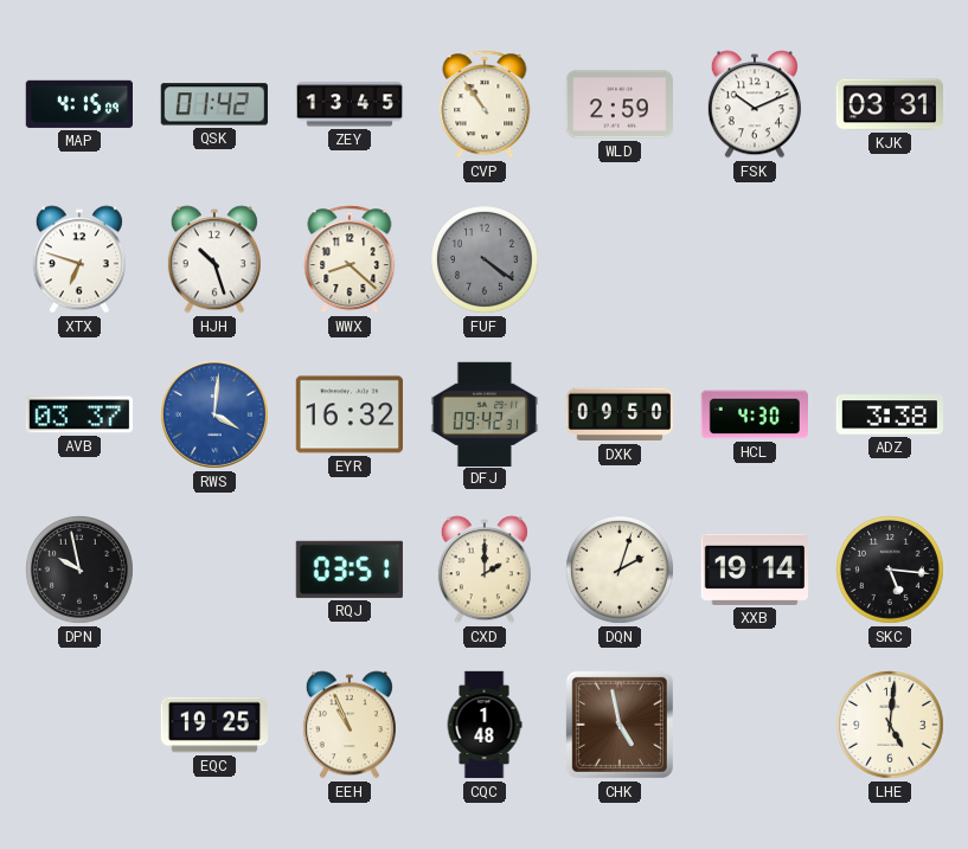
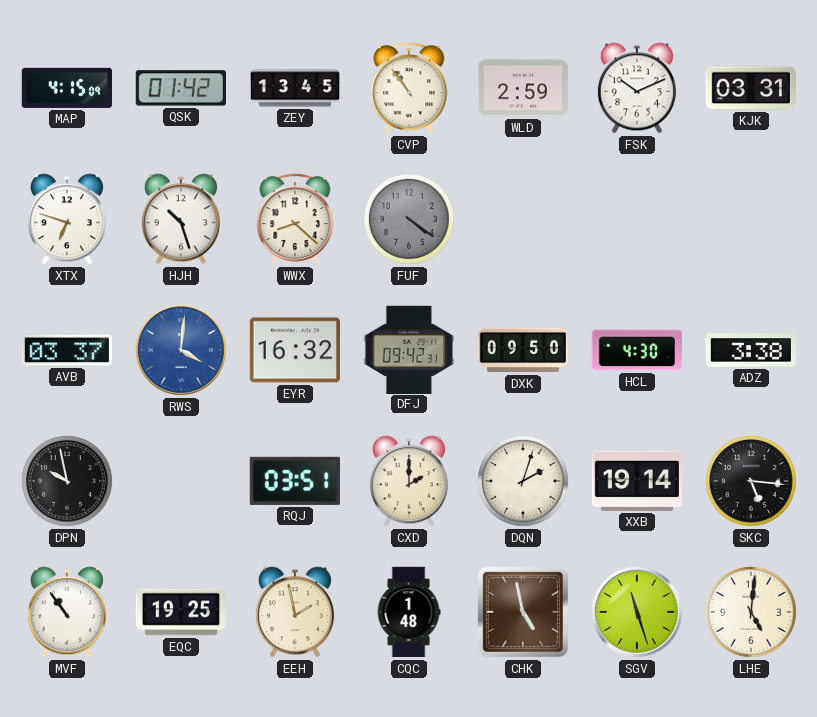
MVF: none -> 10:54
EEH: 10:56 -> 1:58
SGV: none -> 11:27
